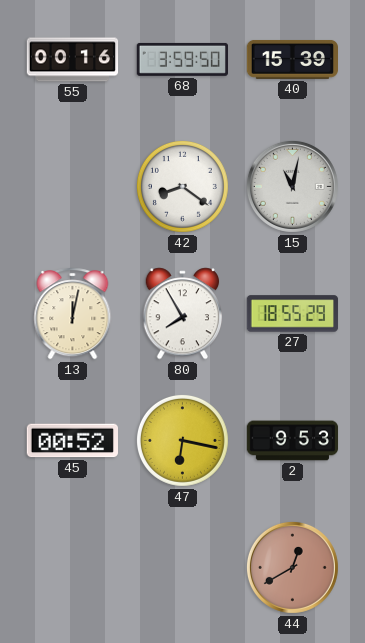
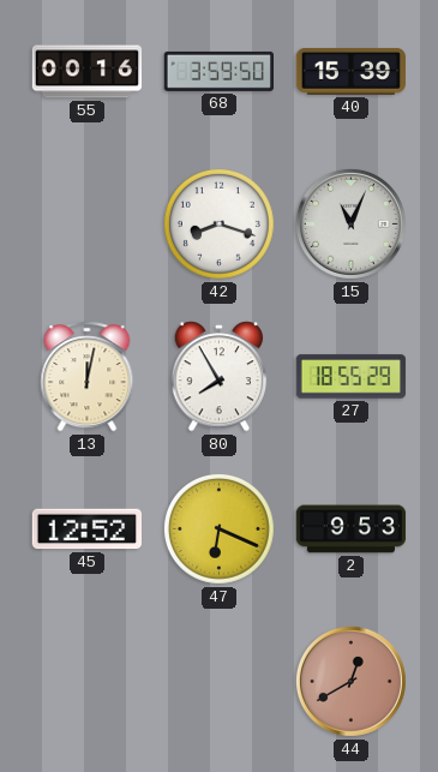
42: 8:21 -> 8:18
15: 11:02 -> 11:04
45: 00:52 -> 12:52
47: 6:17 -> 6:19
